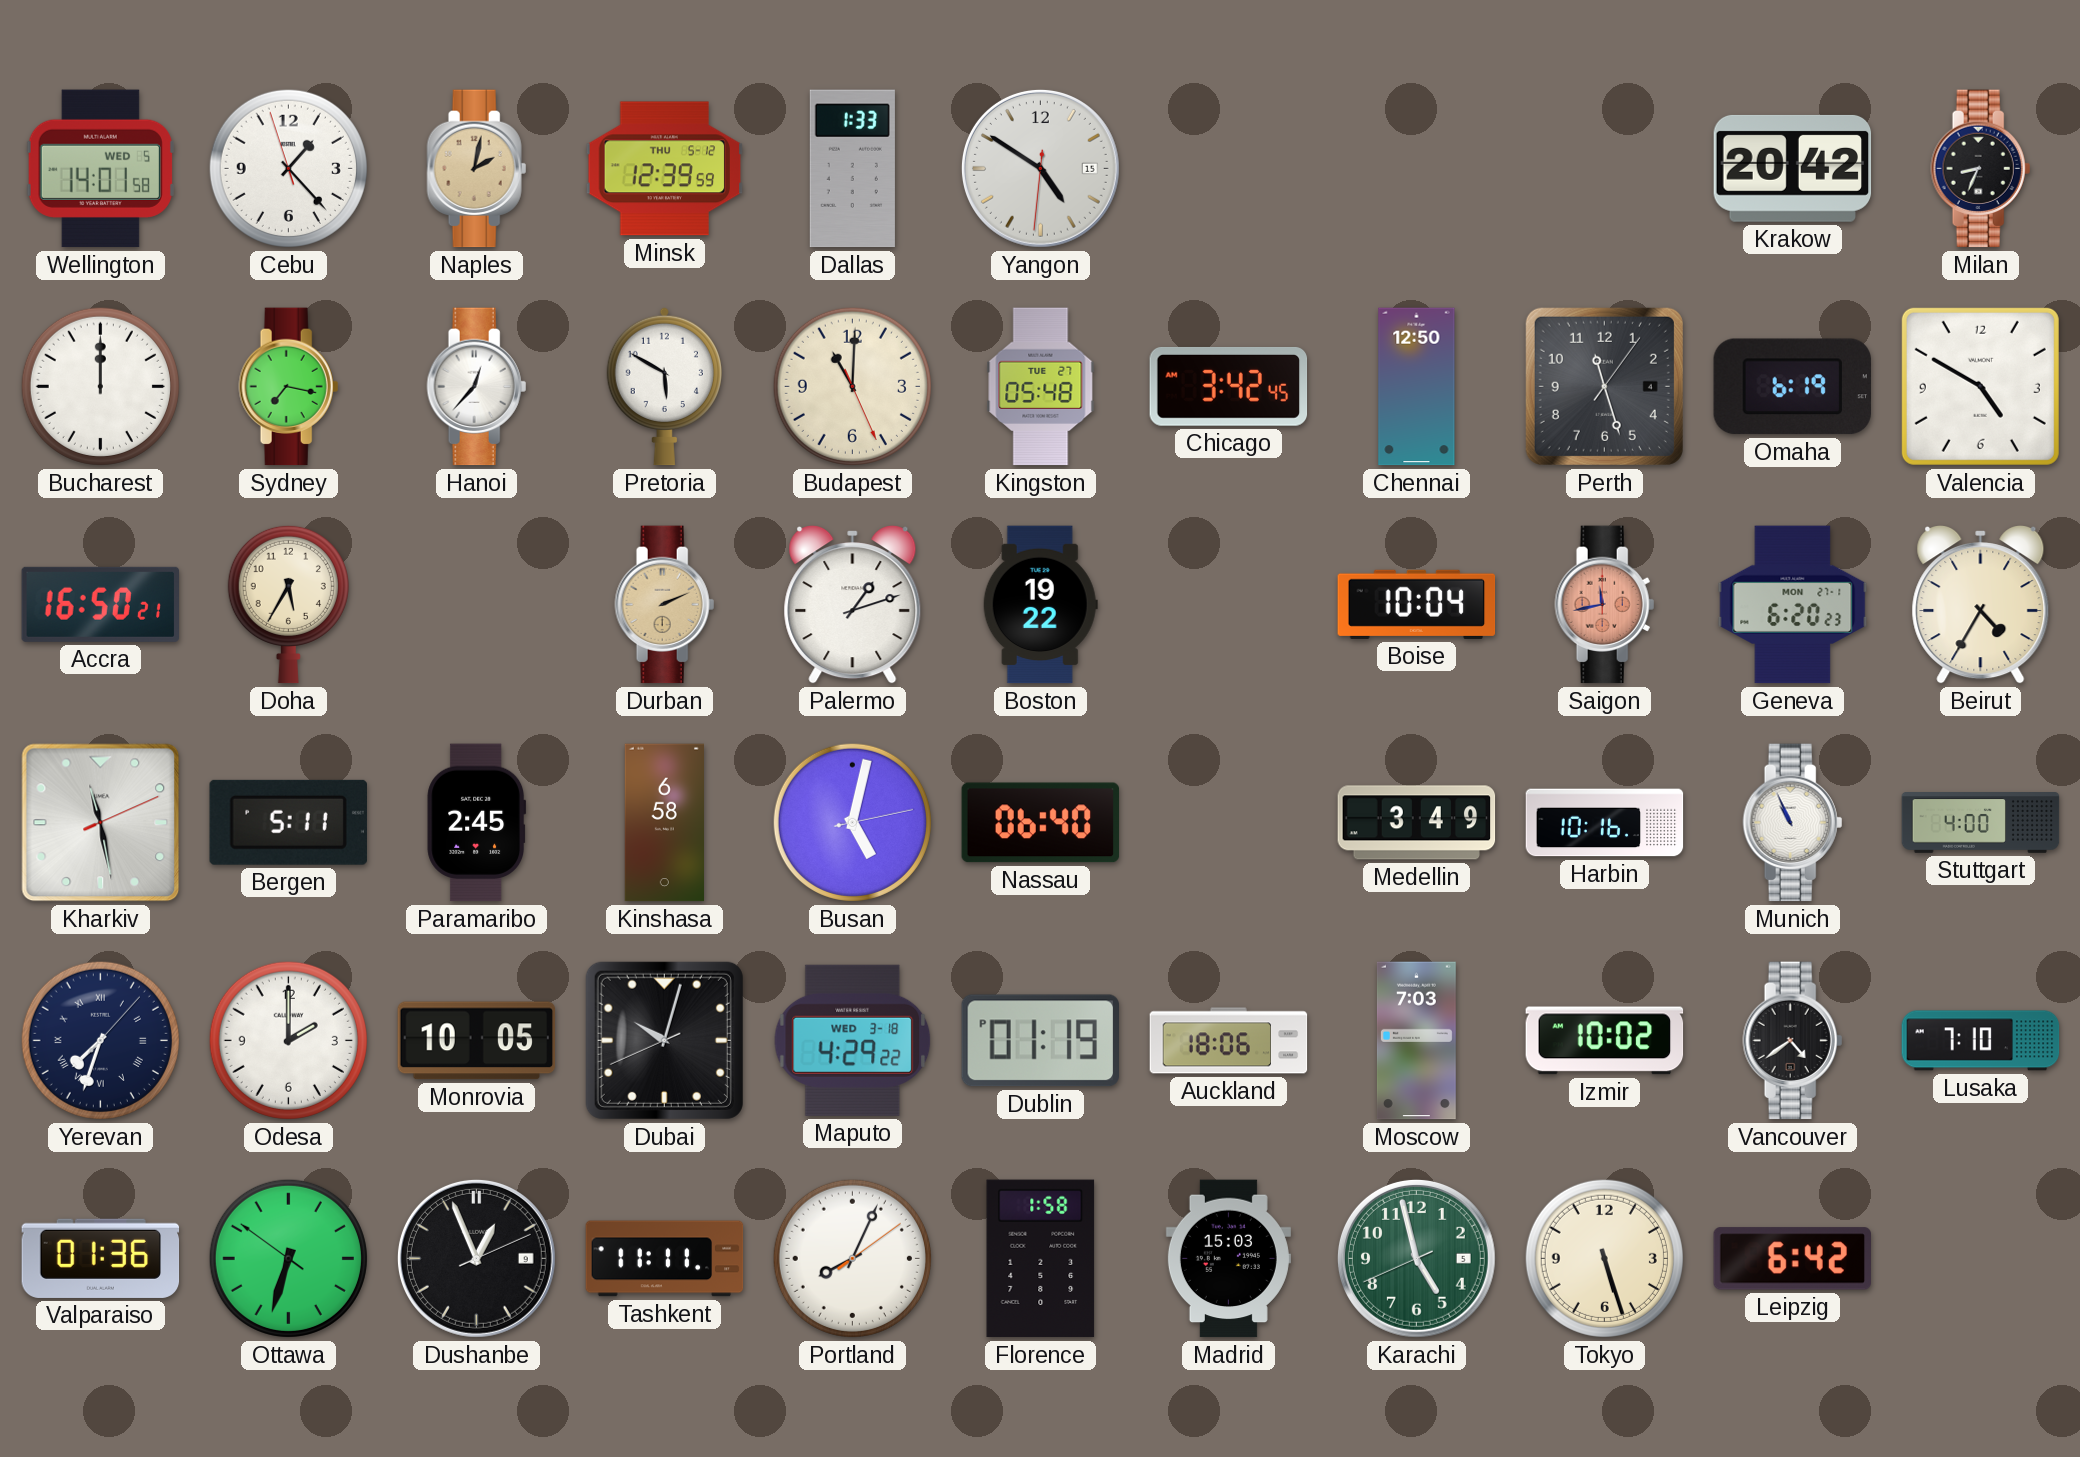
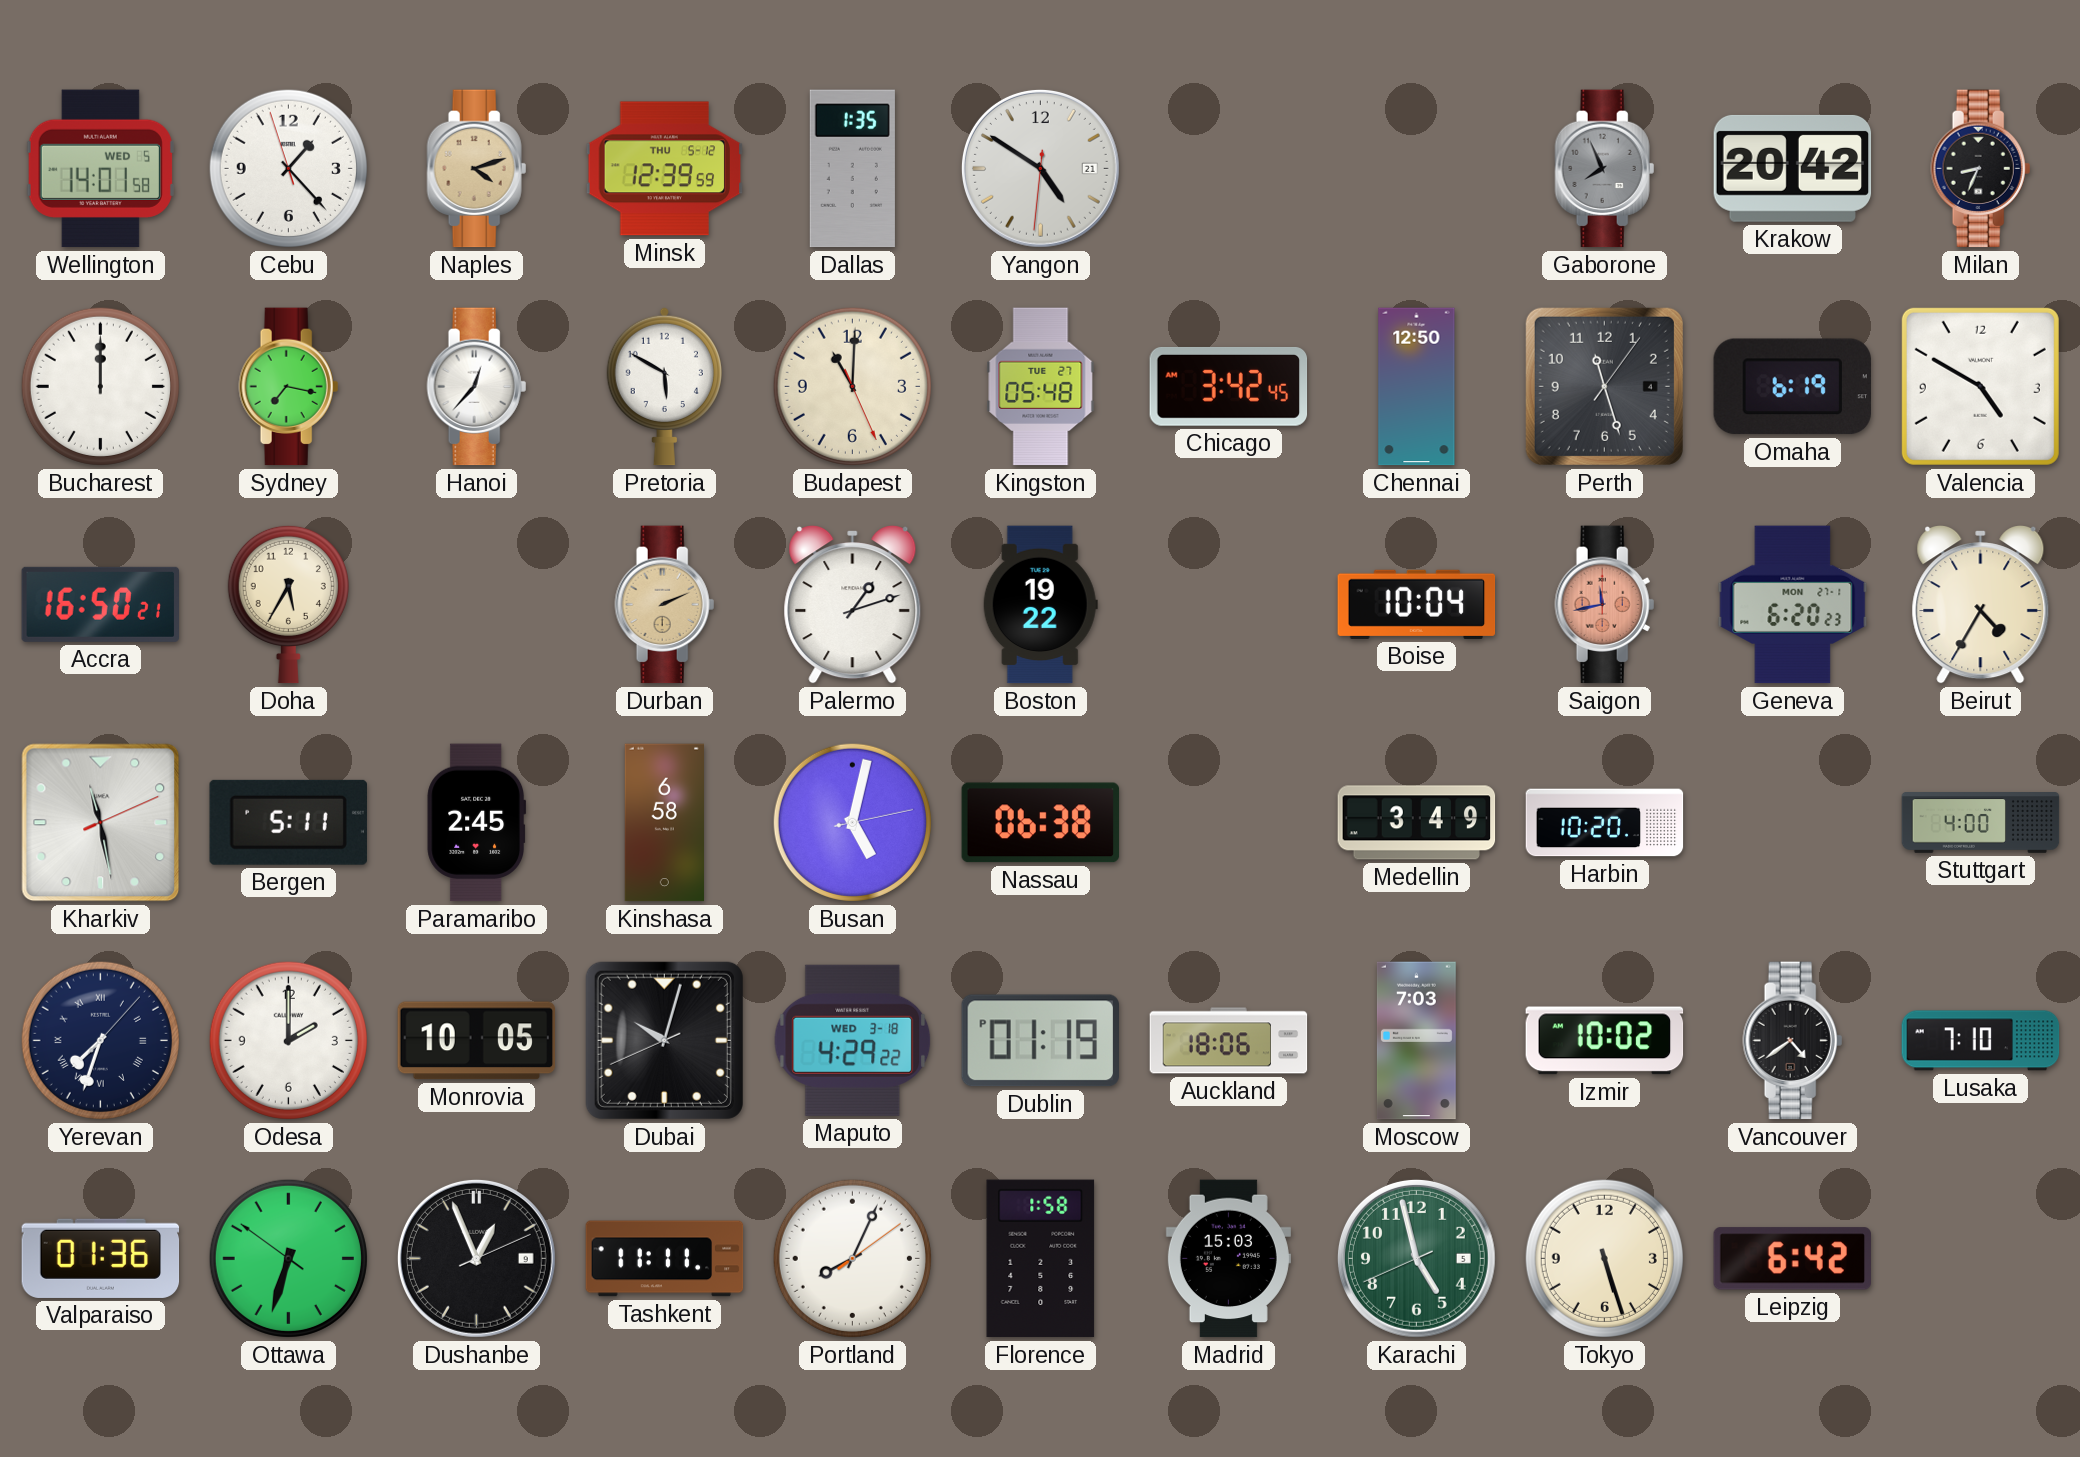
Naples: 2:02 -> 4:12
Dallas: 1:33 -> 1:35
Yangon date: 15 -> 21
Gaborone: none -> 7:56
Nassau: 06:40 -> 06:38
Harbin: 10:16 -> 10:20
Munich: 10:56 -> none
